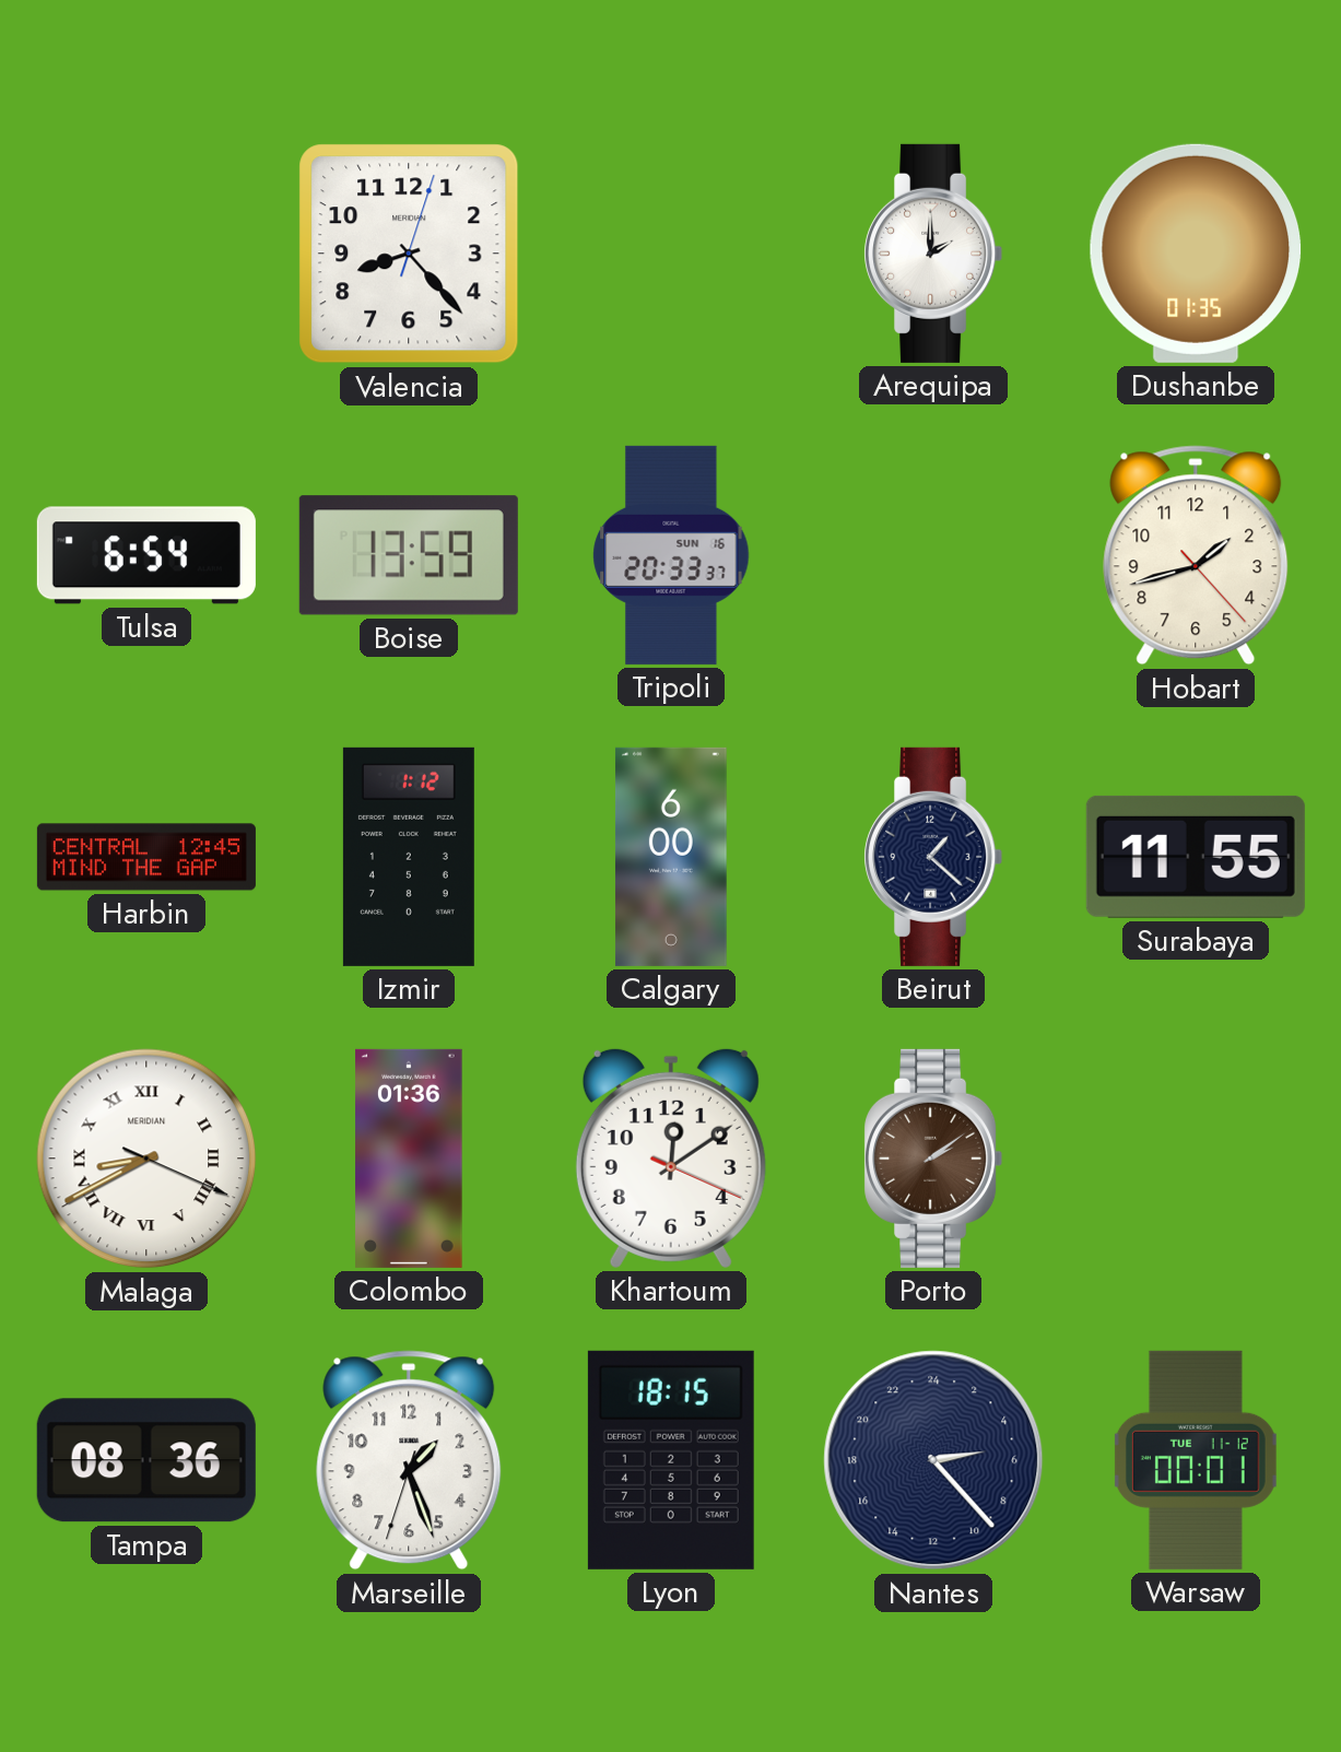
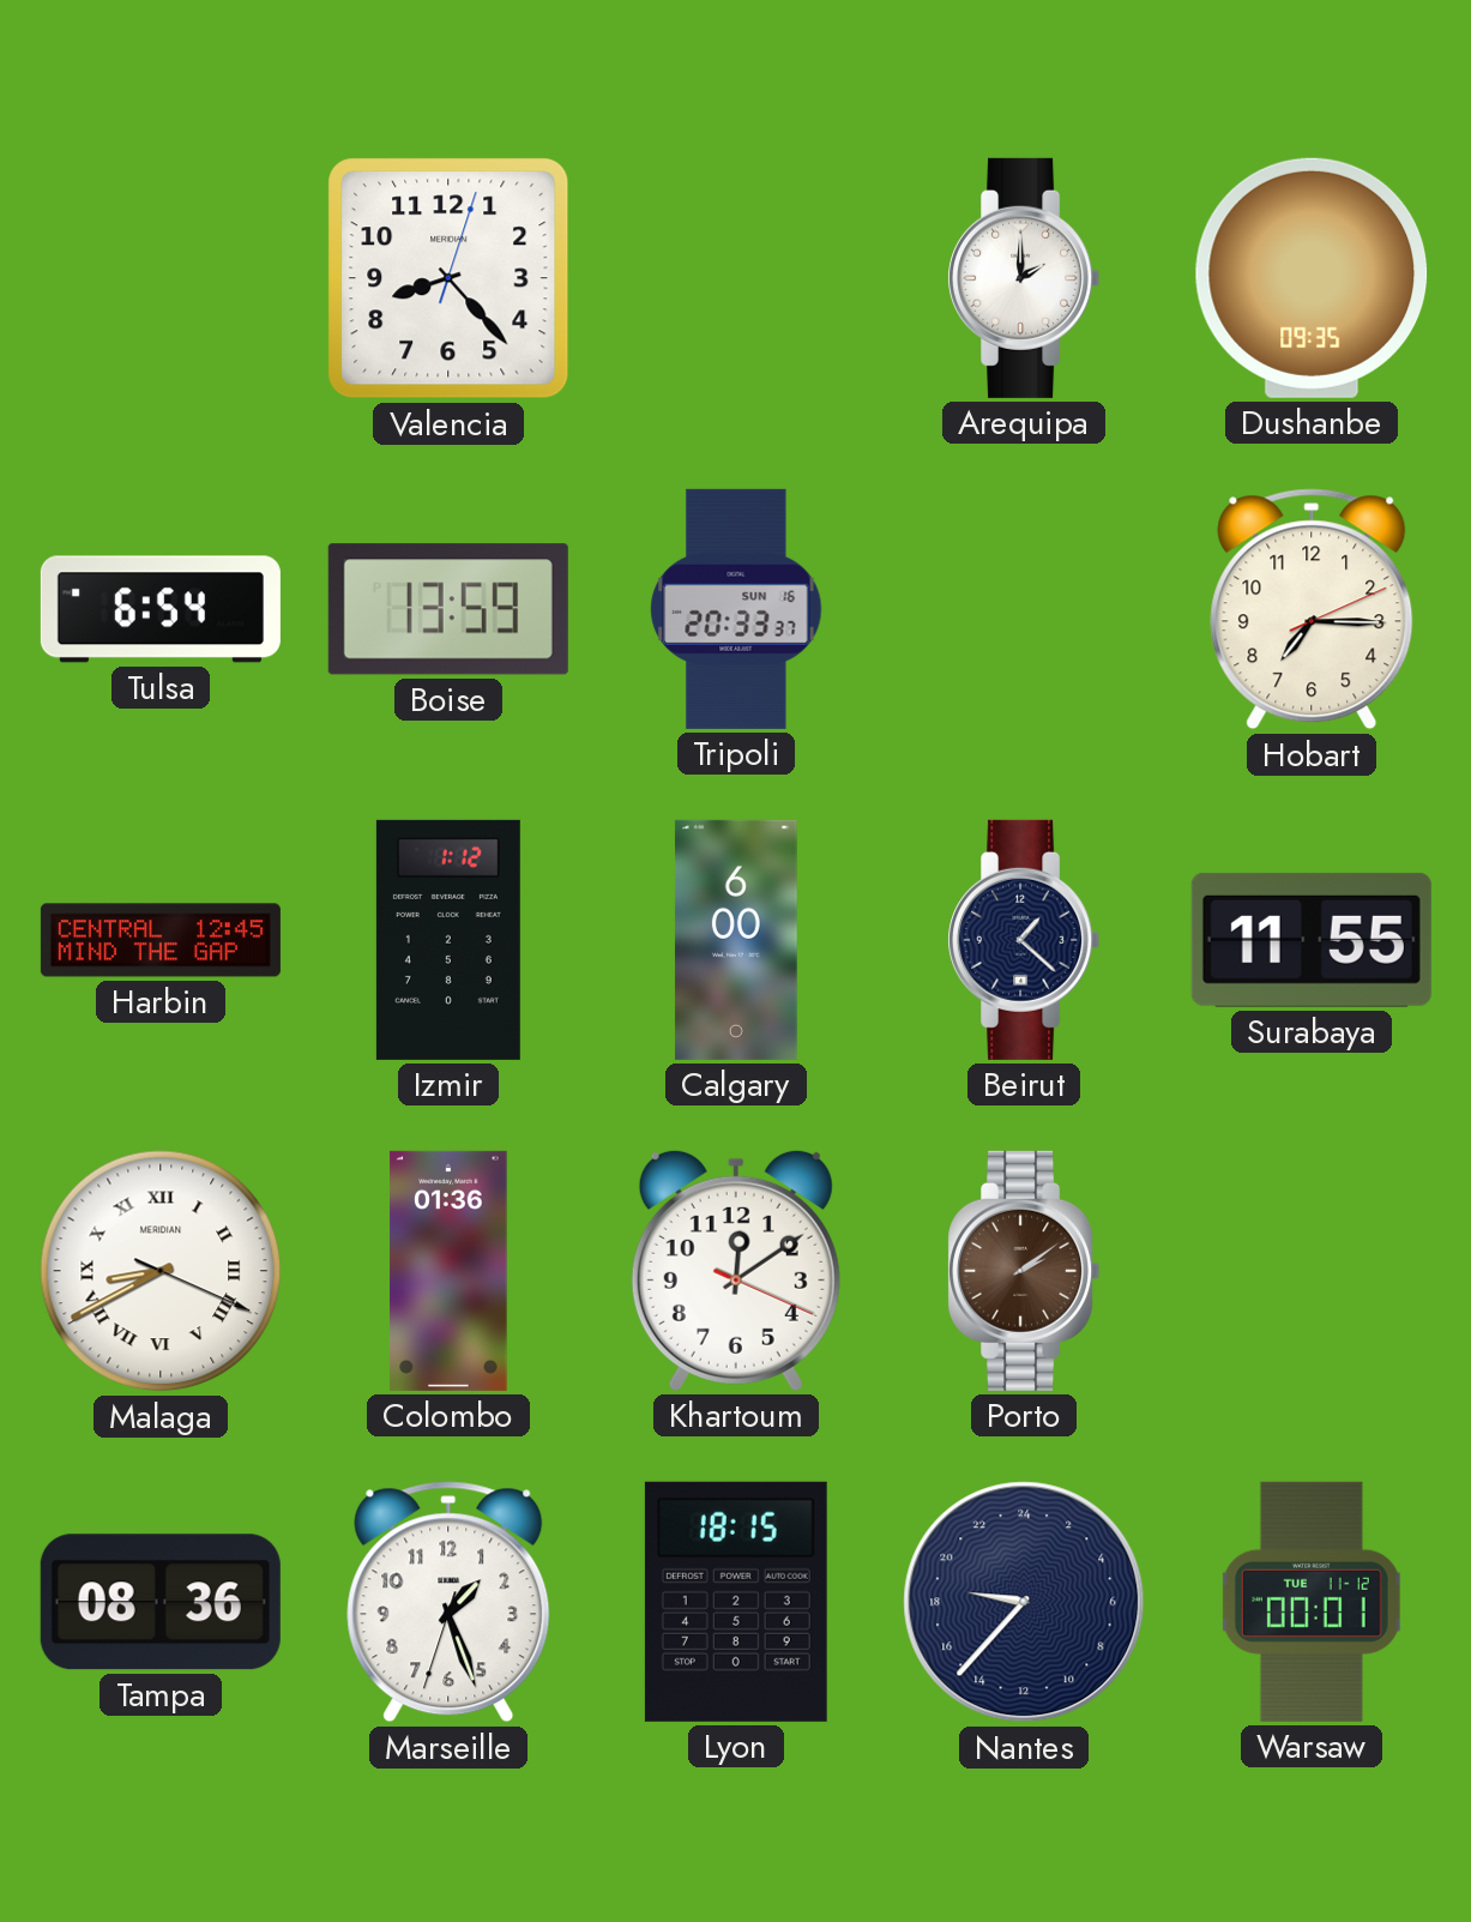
Dushanbe: 01:35 -> 09:35
Hobart: 1:42 -> 7:15
Nantes: 5:23 -> 18:37
